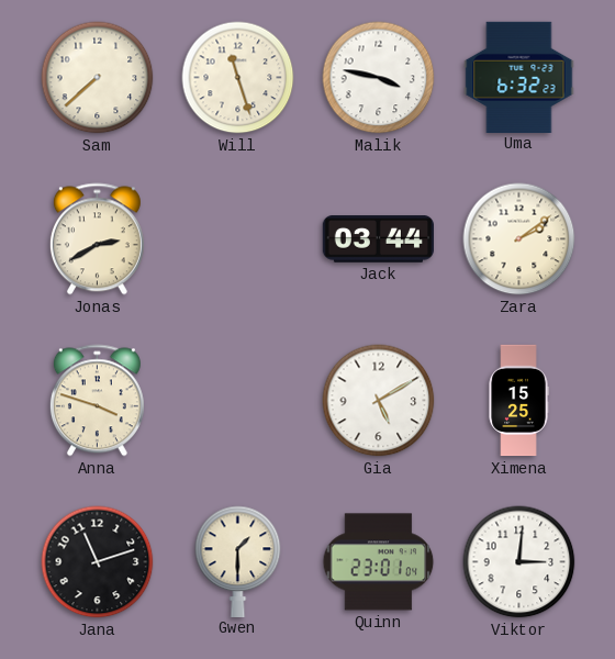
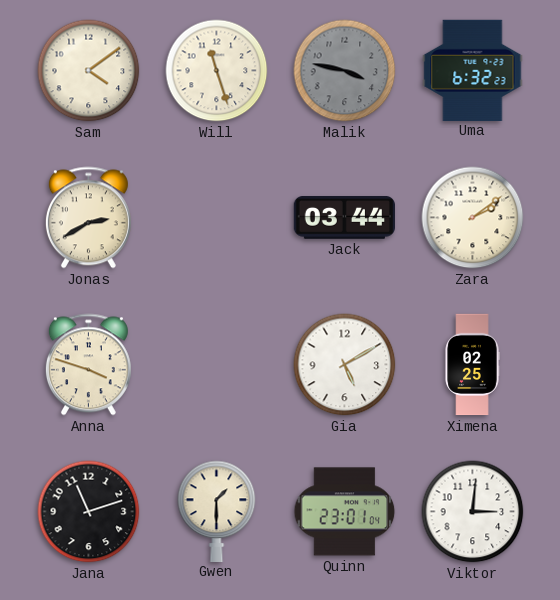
Sam: 7:38 -> 4:09
Malik dial: white -> grey
Ximena: 15:25 -> 02:25
